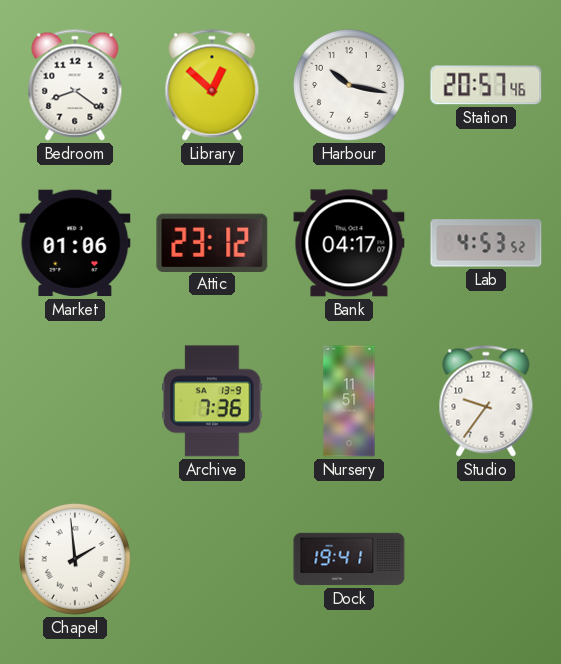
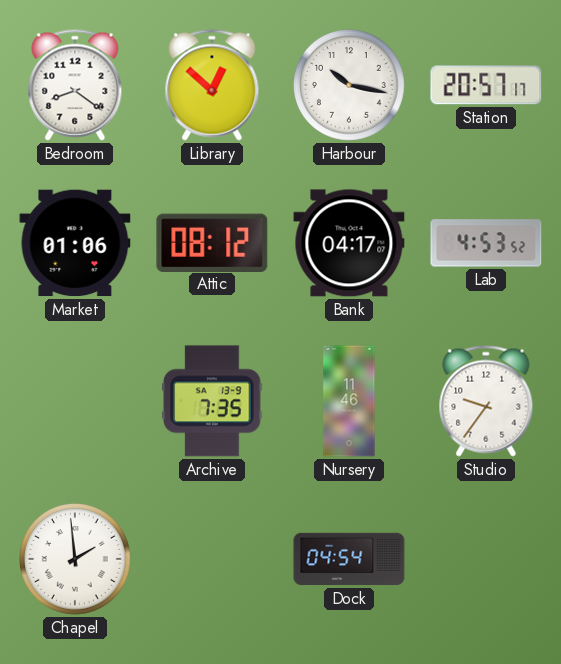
Station: 20:57:46 -> 20:57:17
Attic: 23:12 -> 08:12
Archive: 7:36 -> 7:35
Nursery: 11:51 -> 11:46
Dock: 19:41 -> 04:54
